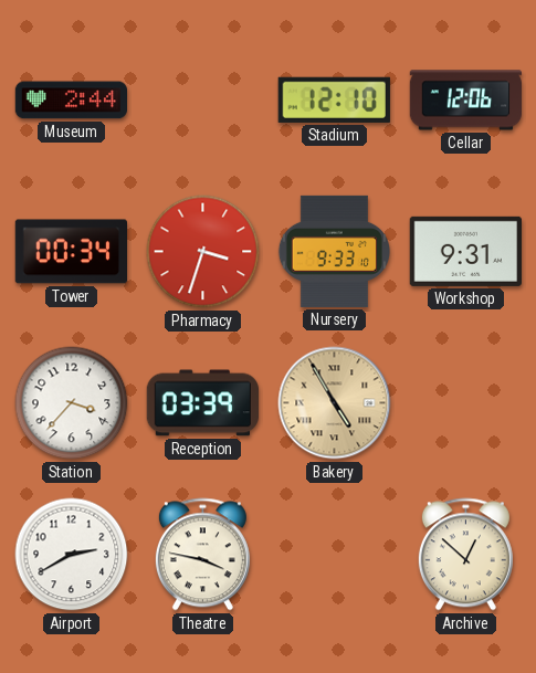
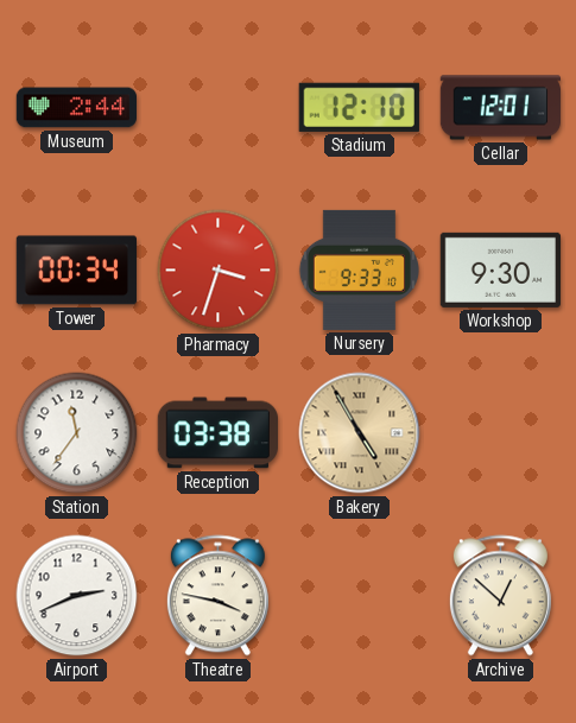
Cellar: 12:06 -> 12:01
Workshop: 9:31 -> 9:30
Station: 3:37 -> 11:36
Reception: 03:39 -> 03:38
Airport: 2:40 -> 2:41
